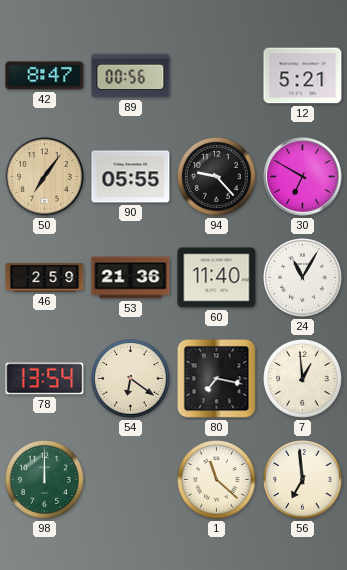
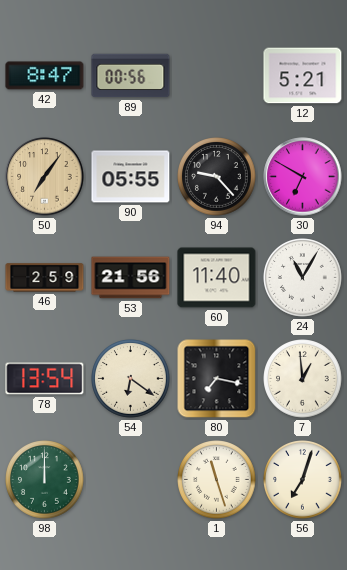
53: 21:36 -> 21:56
1: 11:22 -> 11:27
56: 6:59 -> 7:03
